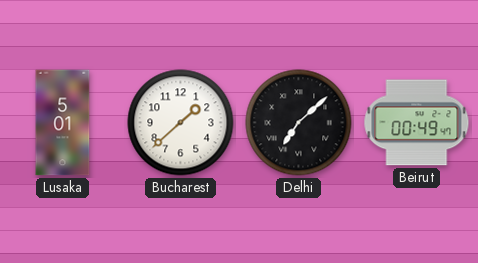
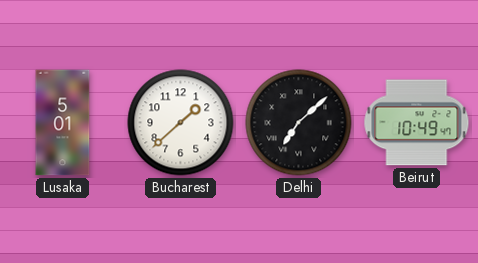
Beirut: 00:49 -> 10:49
